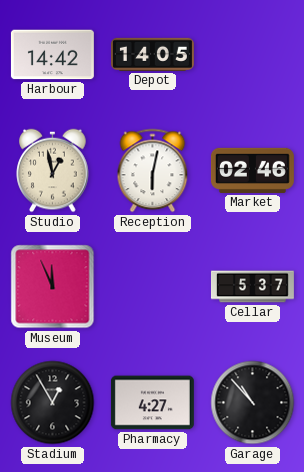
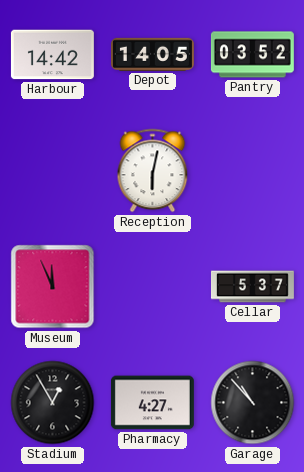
Pantry: none -> 03:52
Studio: 12:58 -> none
Market: 02:46 -> none
